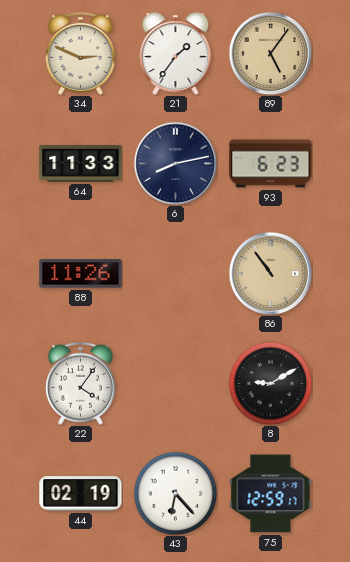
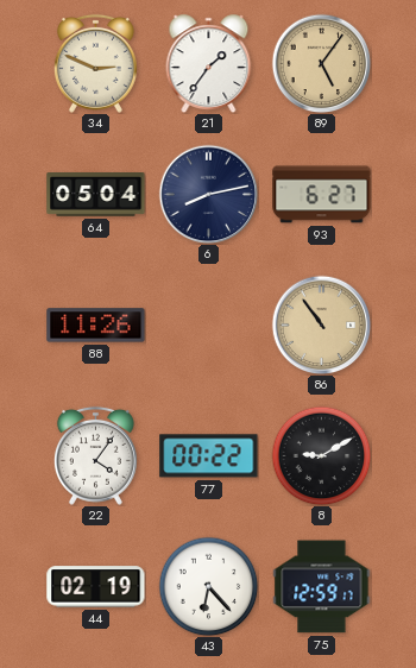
64: 11:33 -> 05:04
93: 6:23 -> 6:27
77: none -> 00:22
